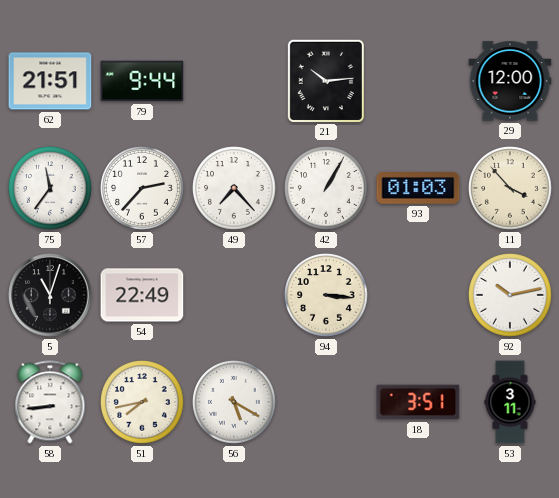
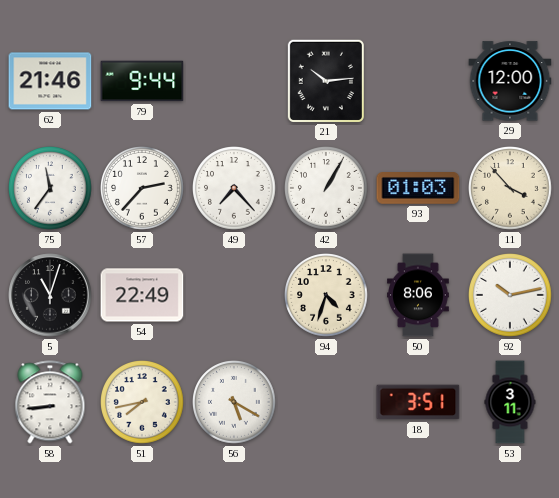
62: 21:51 -> 21:46
94: 3:16 -> 4:33
50: none -> 8:06
